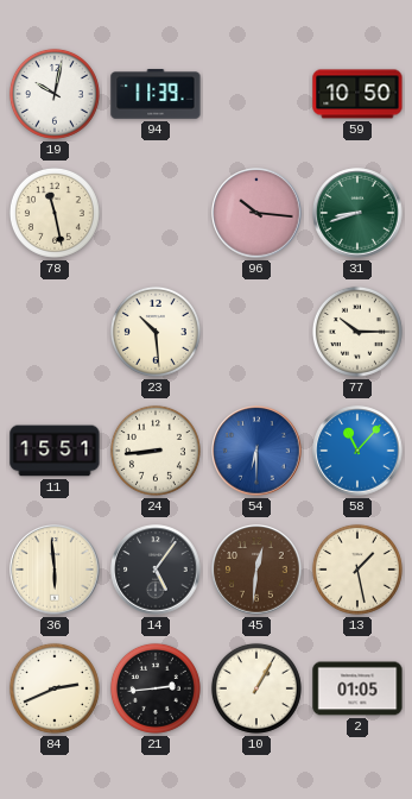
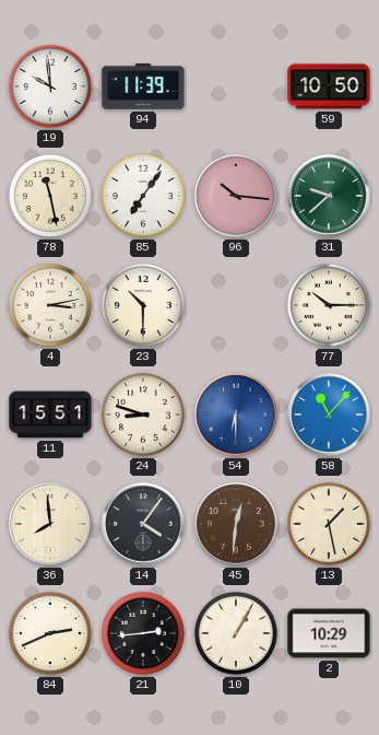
19: 10:02 -> 9:59
85: none -> 7:06
31: 8:42 -> 9:38
4: none -> 3:13
23: 10:29 -> 10:30
24: 8:44 -> 8:48
36: 5:59 -> 7:59
14: 5:06 -> 4:06
2: 01:05 -> 10:29
